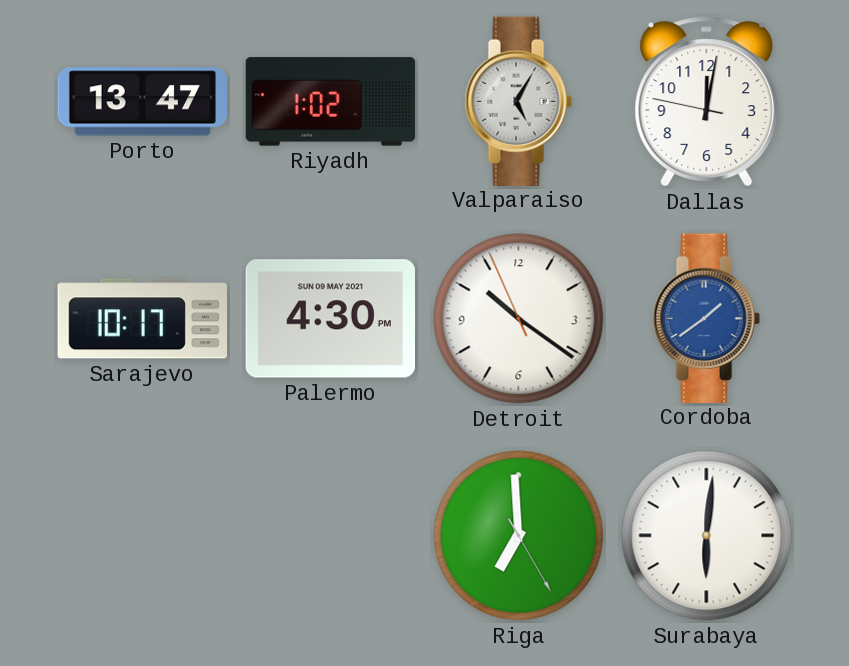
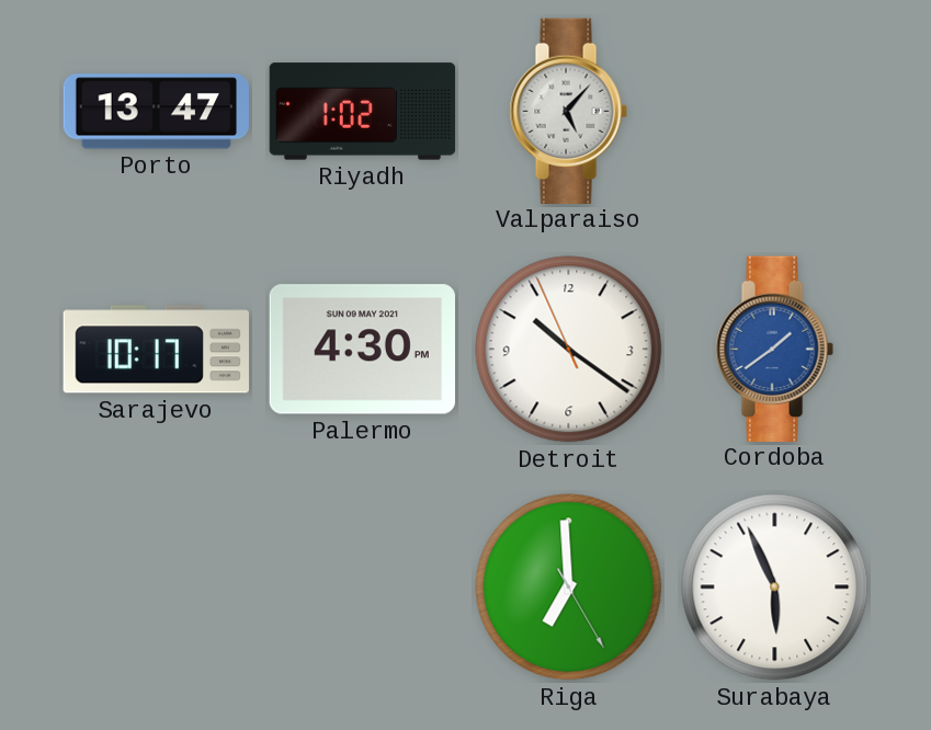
Valparaiso: 5:05 -> 5:07
Dallas: 12:01 -> none
Surabaya: 6:01 -> 5:56
